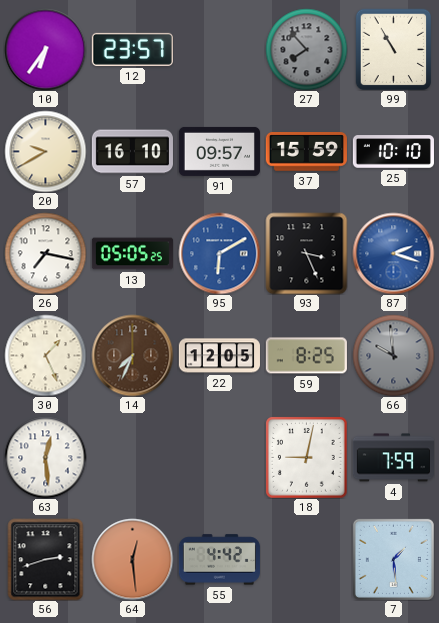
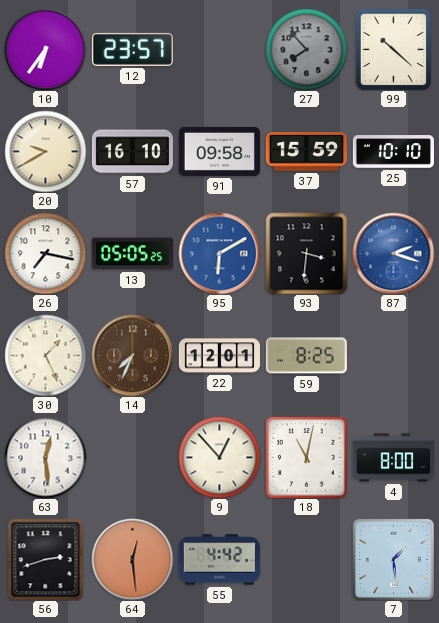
99: 10:55 -> 10:22
91: 09:57 -> 09:58
93: 3:26 -> 3:31
22: 12:05 -> 12:01
66: 9:59 -> none
9: none -> 12:53
18: 9:02 -> 11:02
4: 7:59 -> 8:00
